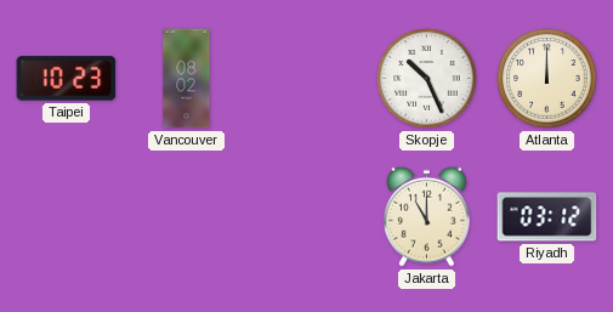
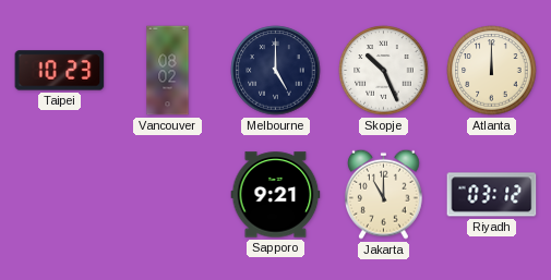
Melbourne: none -> 5:00
Sapporo: none -> 9:21
